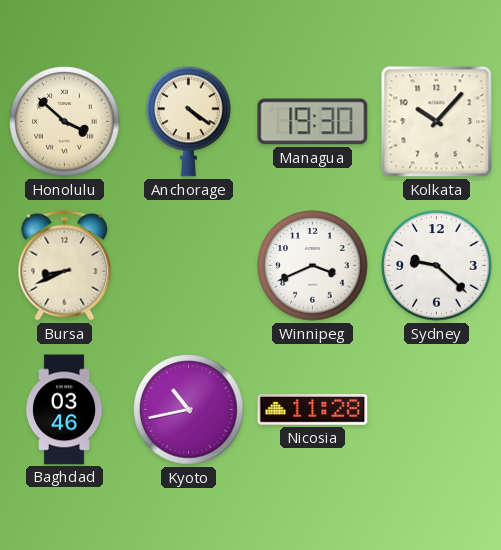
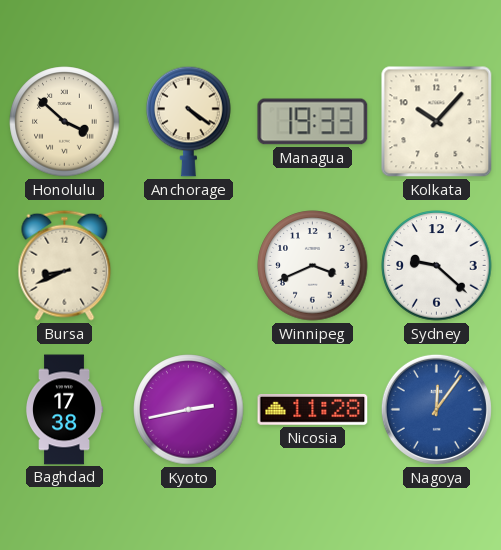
Managua: 19:30 -> 19:33
Baghdad: 03:46 -> 17:38
Kyoto: 10:43 -> 2:43
Nagoya: none -> 12:06
